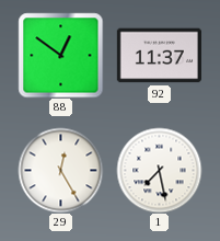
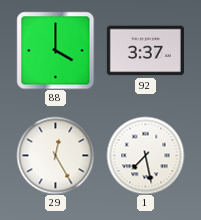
88: 12:51 -> 4:00
92: 11:37 -> 3:37
